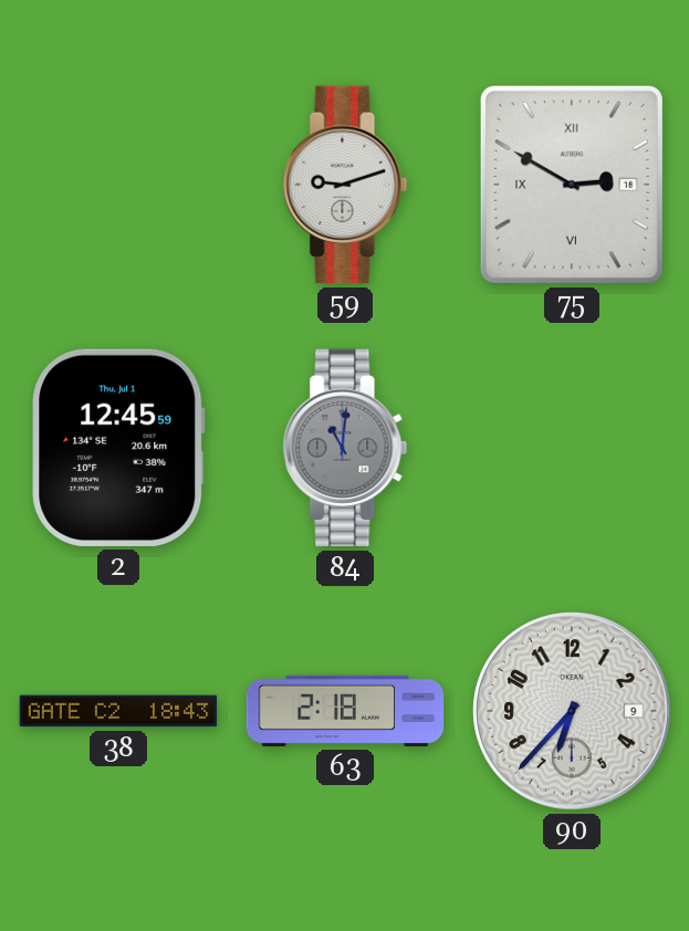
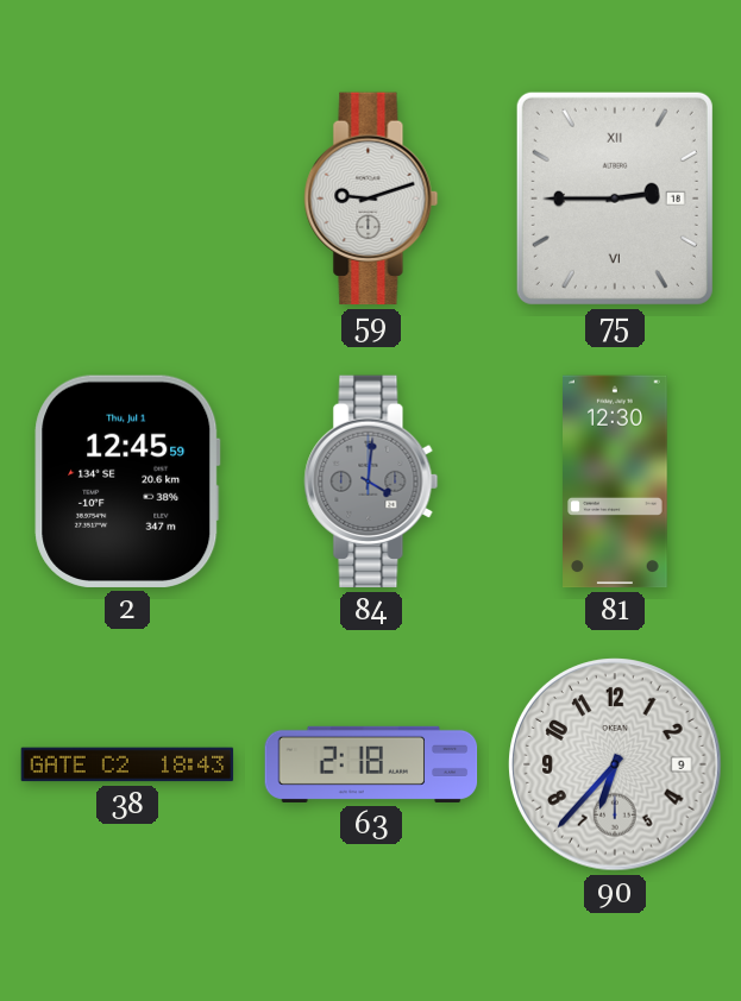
75: 2:50 -> 2:45
84: 11:01 -> 4:01
81: none -> 12:30
